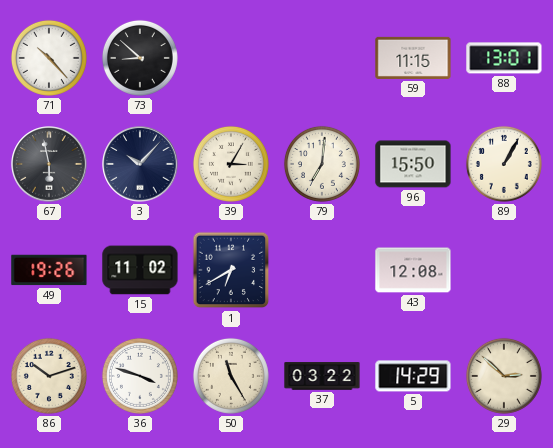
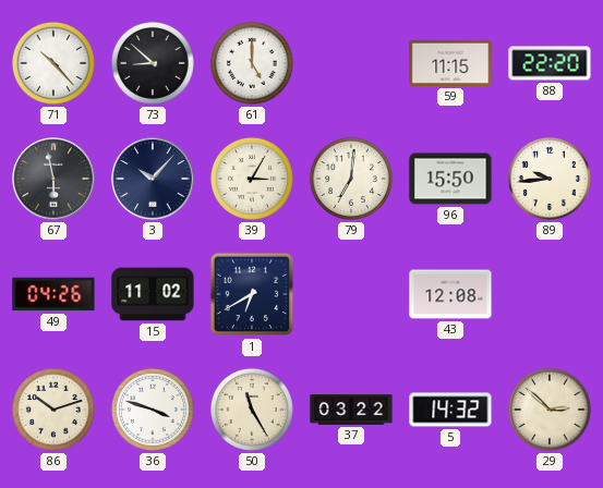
61: none -> 5:00
88: 13:01 -> 22:20
89: 1:05 -> 9:44
49: 19:26 -> 04:26
5: 14:29 -> 14:32
